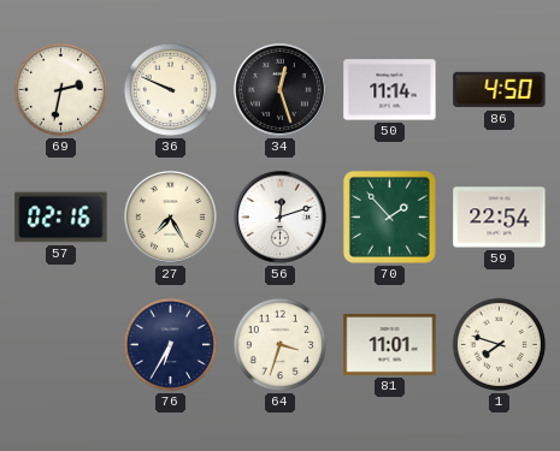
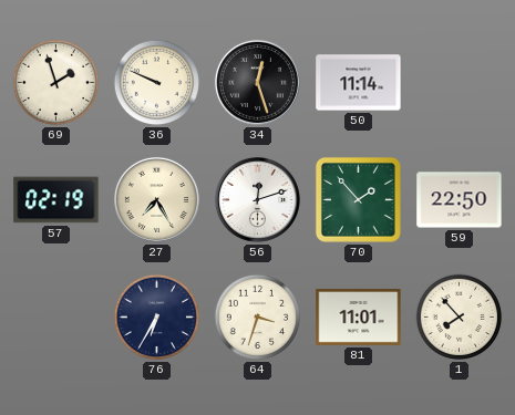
69: 2:32 -> 1:57
86: 4:50 -> none
57: 02:16 -> 02:19
59: 22:54 -> 22:50
1: 7:48 -> 7:53
